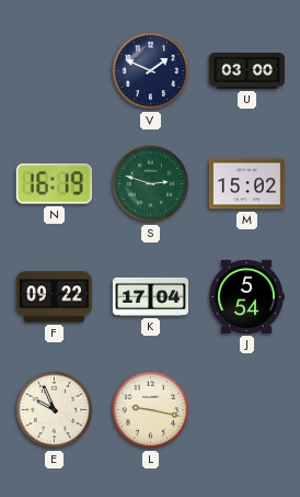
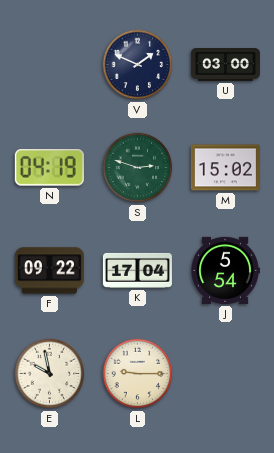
N: 16:19 -> 04:19
E: 9:56 -> 9:58
L: 9:17 -> 9:15
